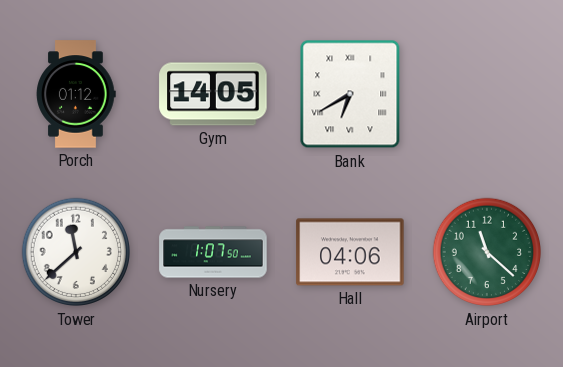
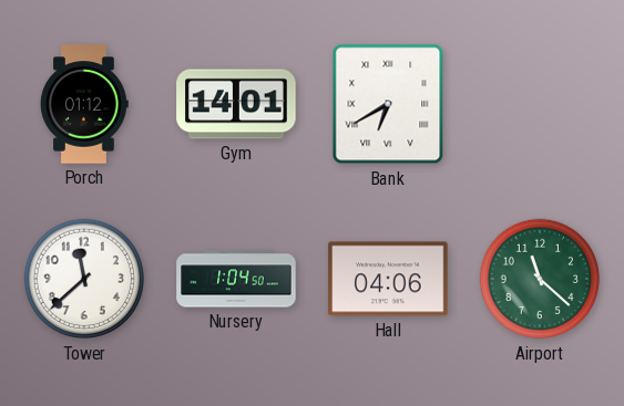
Gym: 14:05 -> 14:01
Nursery: 1:07 -> 1:04
